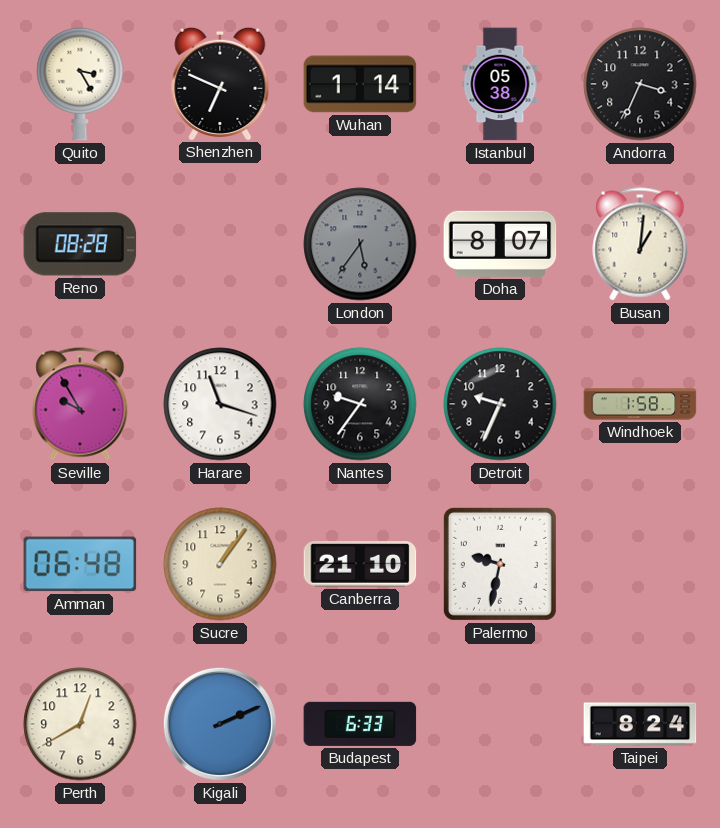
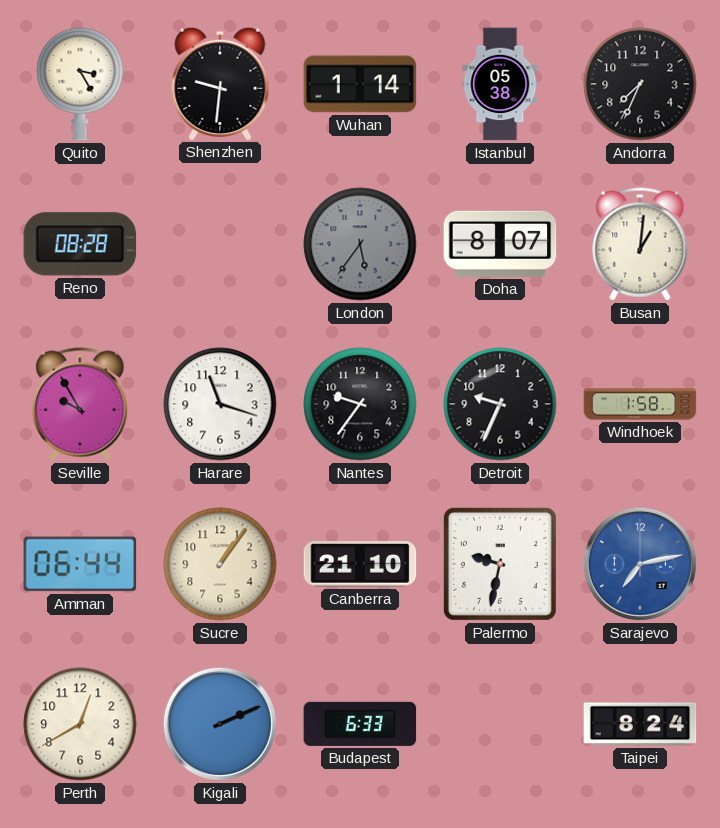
Shenzhen: 6:49 -> 9:31
Andorra: 3:34 -> 7:34
Amman: 06:48 -> 06:44
Sarajevo: none -> 7:13
